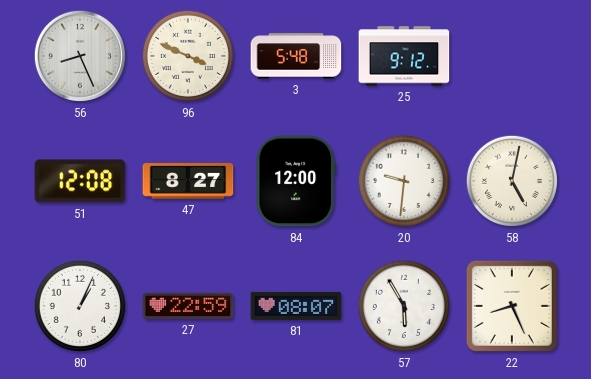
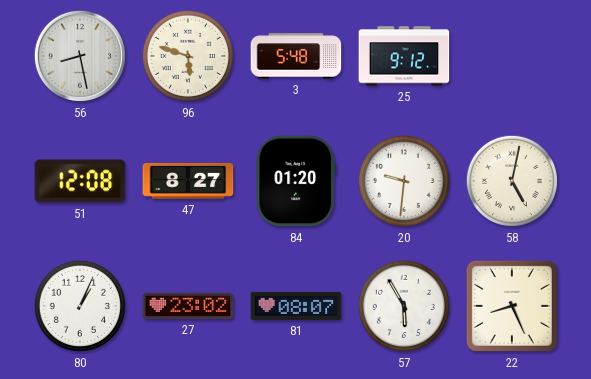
56: 8:26 -> 8:28
96: 3:49 -> 5:48
84: 12:00 -> 01:20
27: 22:59 -> 23:02
